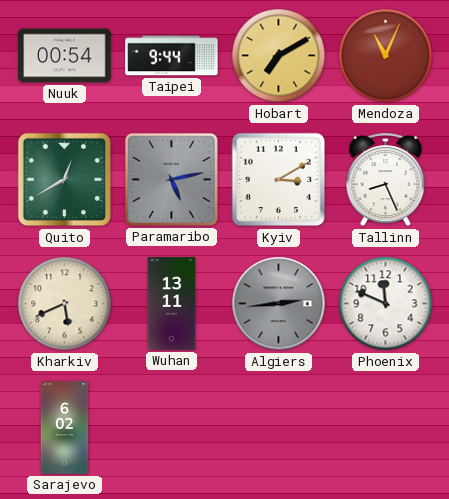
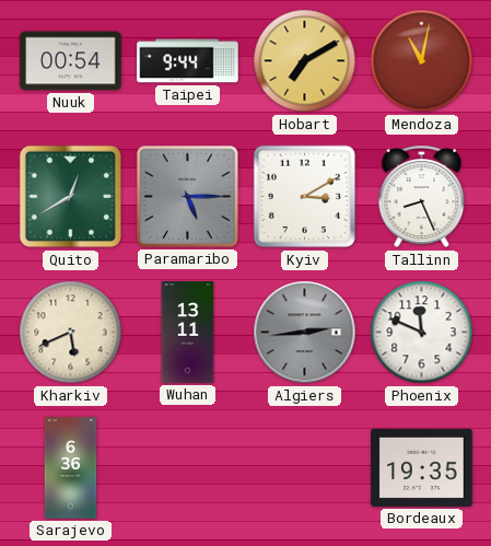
Mendoza: 11:04 -> 11:02
Paramaribo: 5:13 -> 5:15
Sarajevo: 6:02 -> 6:36
Bordeaux: none -> 19:35
